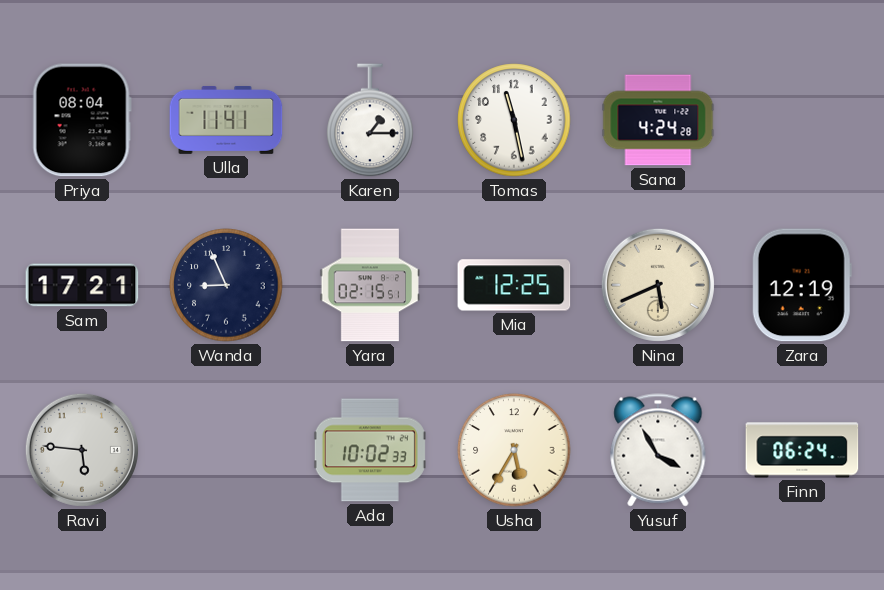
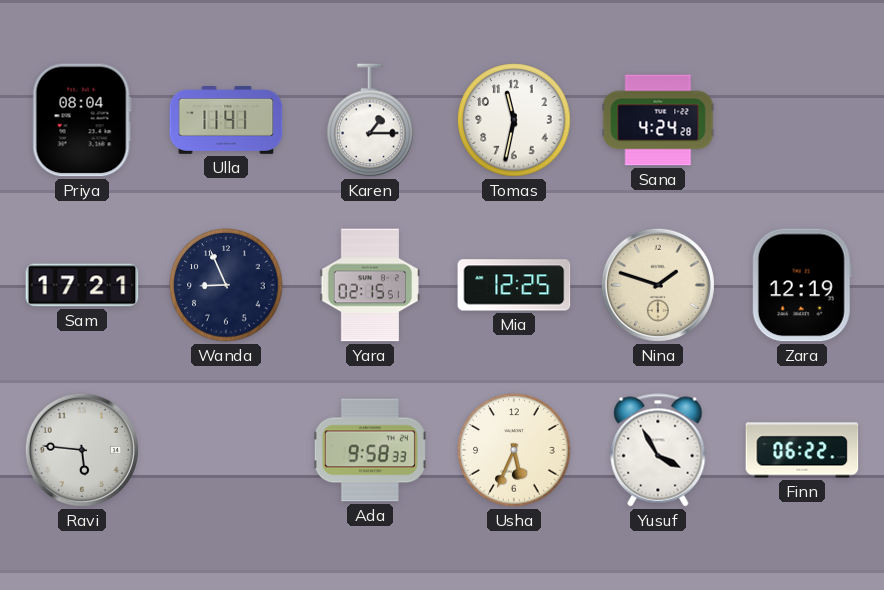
Tomas: 11:28 -> 11:32
Nina: 5:41 -> 1:48
Ada: 10:02 -> 9:58
Usha: 5:35 -> 5:34
Finn: 06:24 -> 06:22
